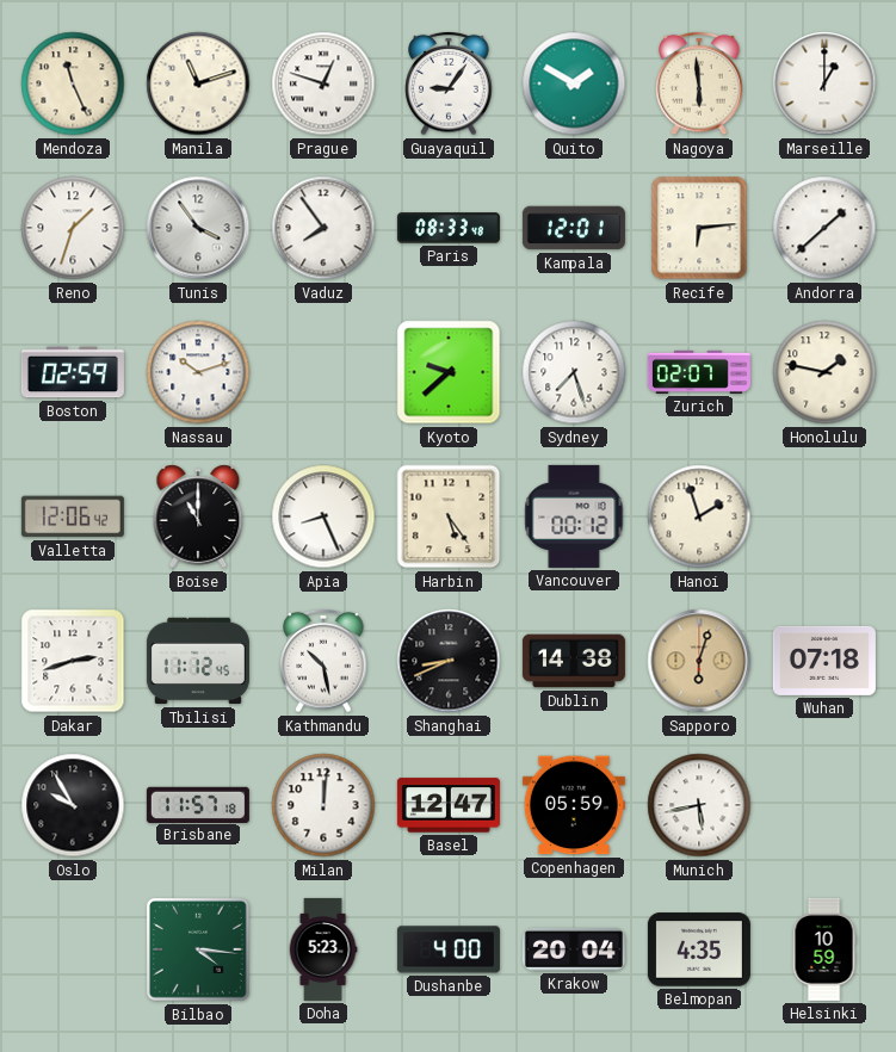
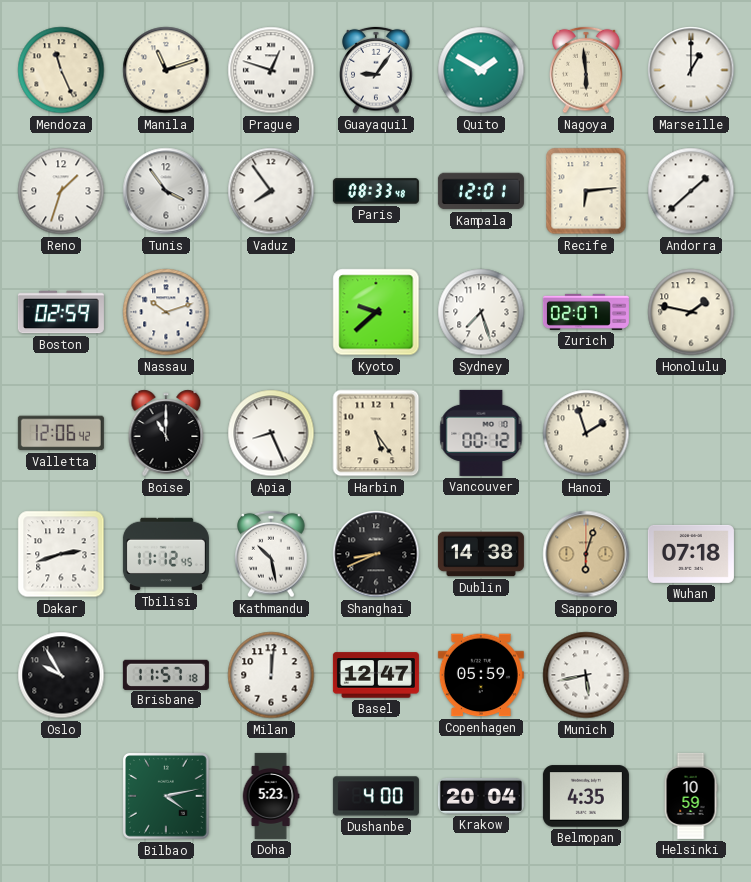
Bilbao: 4:16 -> 4:13
